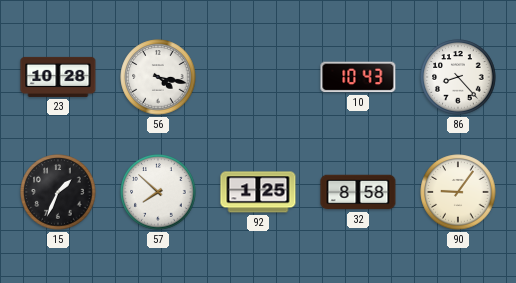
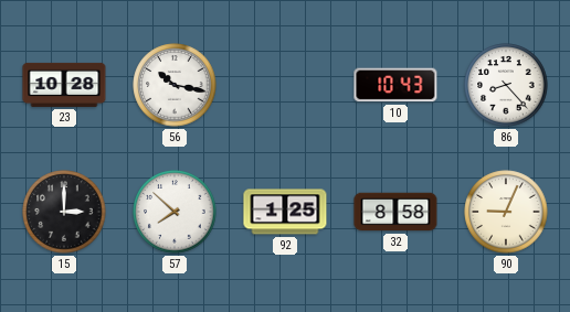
56: 4:17 -> 10:17
15: 1:34 -> 3:00
90: 9:06 -> 9:04
